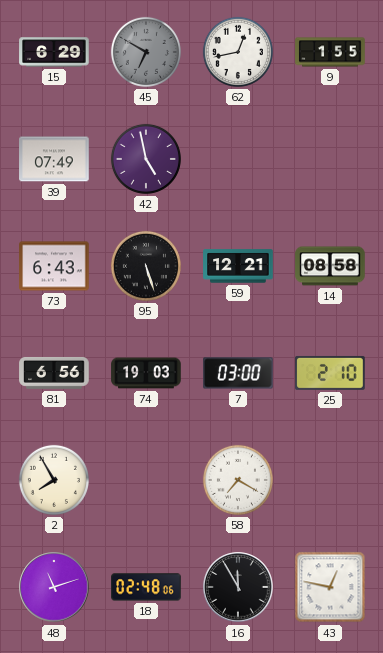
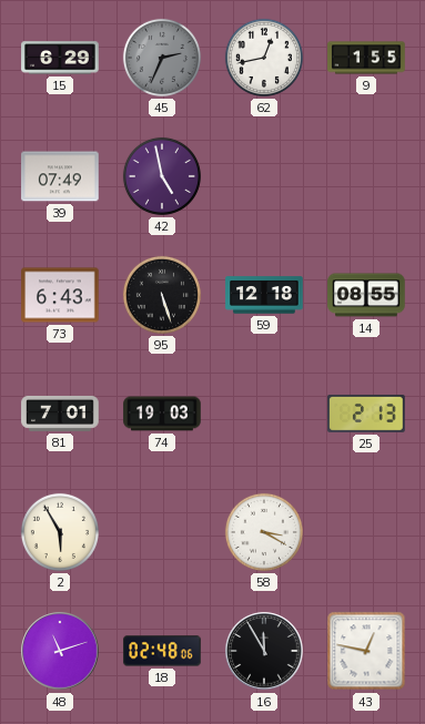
45: 6:50 -> 2:34
59: 12:21 -> 12:18
14: 08:58 -> 08:55
81: 6:56 -> 7:01
7: 03:00 -> none
25: 2:10 -> 2:13
2: 7:55 -> 5:55
58: 7:20 -> 3:20
